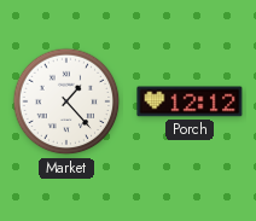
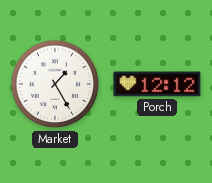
Market: 1:23 -> 1:25
